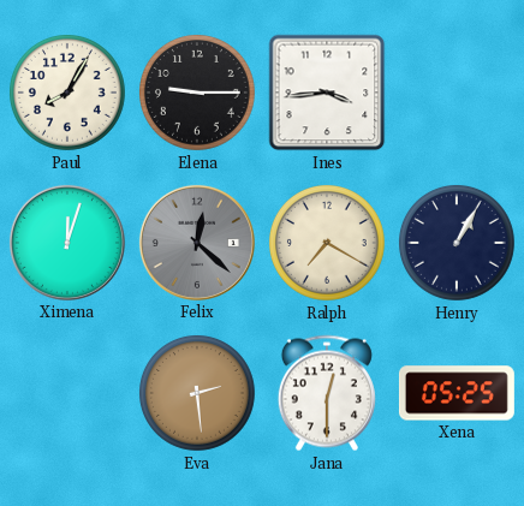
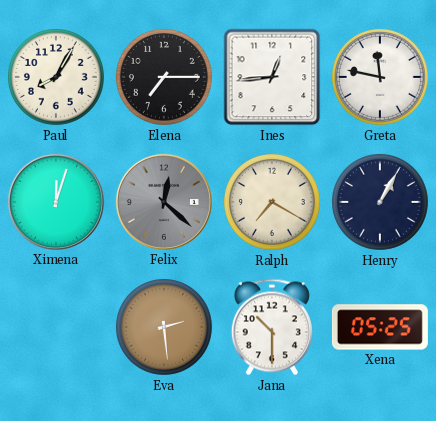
Elena: 9:15 -> 7:15
Ines: 3:44 -> 12:44
Greta: none -> 11:47
Jana: 12:30 -> 10:30
